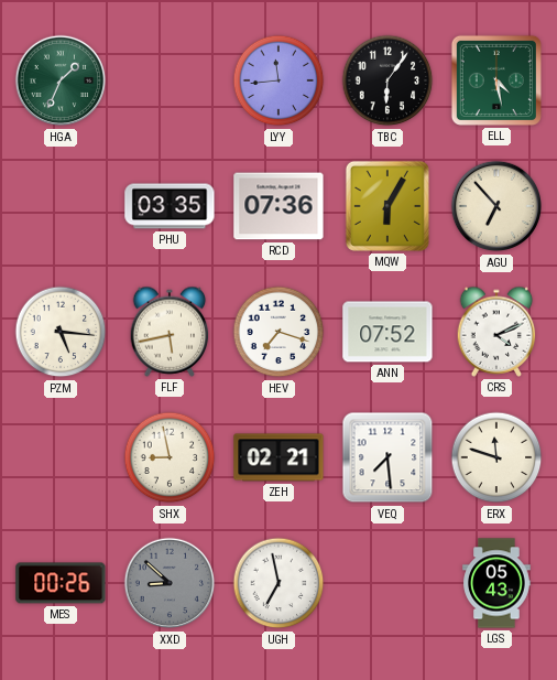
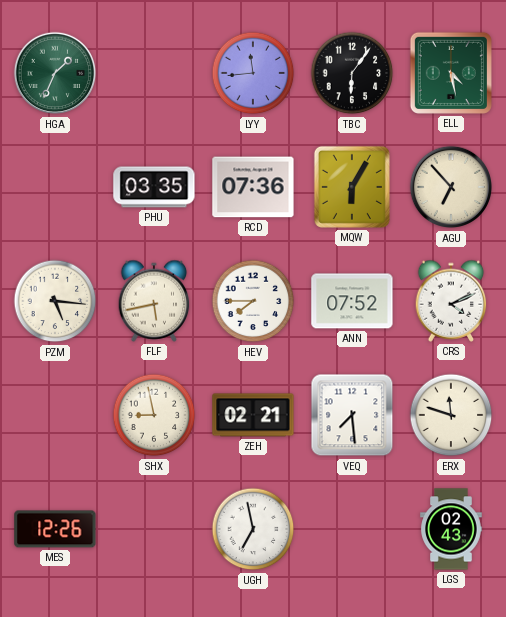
HEV: 7:18 -> 7:45
MES: 00:26 -> 12:26
XXD: 8:52 -> none
LGS: 05:43 -> 02:43
